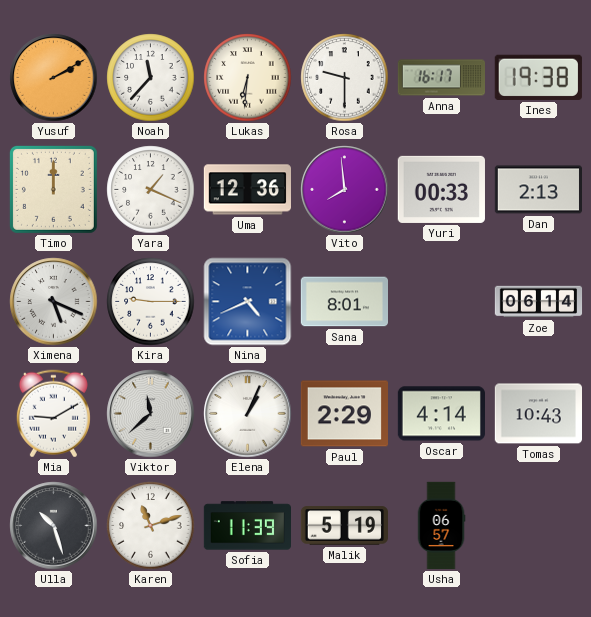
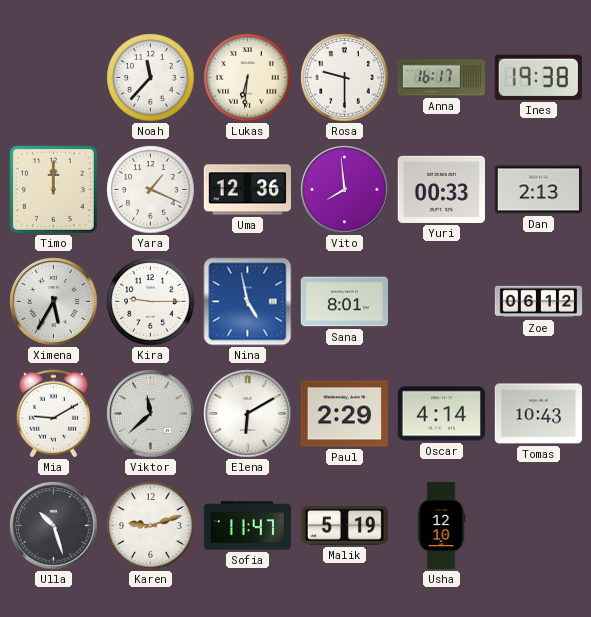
Yusuf: 2:10 -> none
Ximena: 5:19 -> 5:35
Nina: 4:41 -> 4:58
Zoe: 06:14 -> 06:12
Elena: 1:04 -> 6:10
Karen: 11:12 -> 9:12
Sofia: 11:39 -> 11:47
Usha: 06:57 -> 12:10
